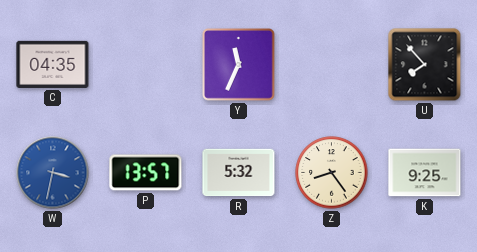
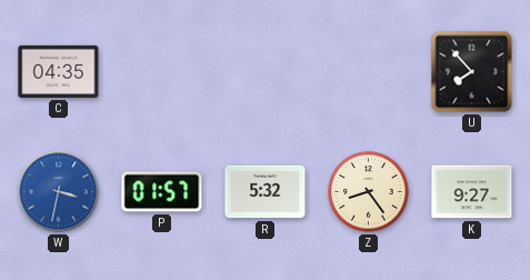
Y: 11:34 -> none
P: 13:57 -> 01:57
K: 9:25 -> 9:27
